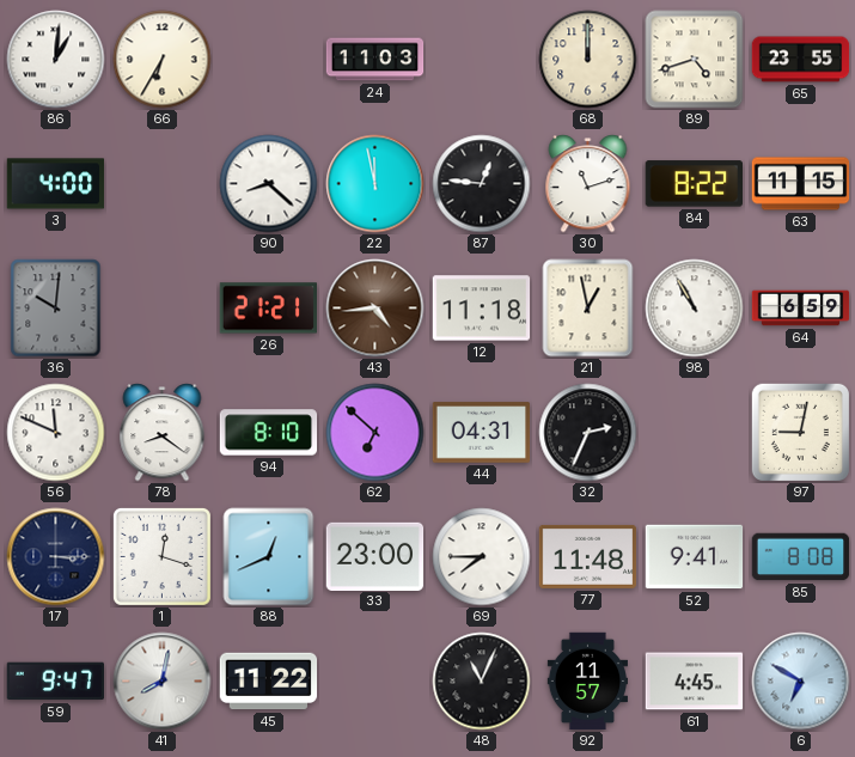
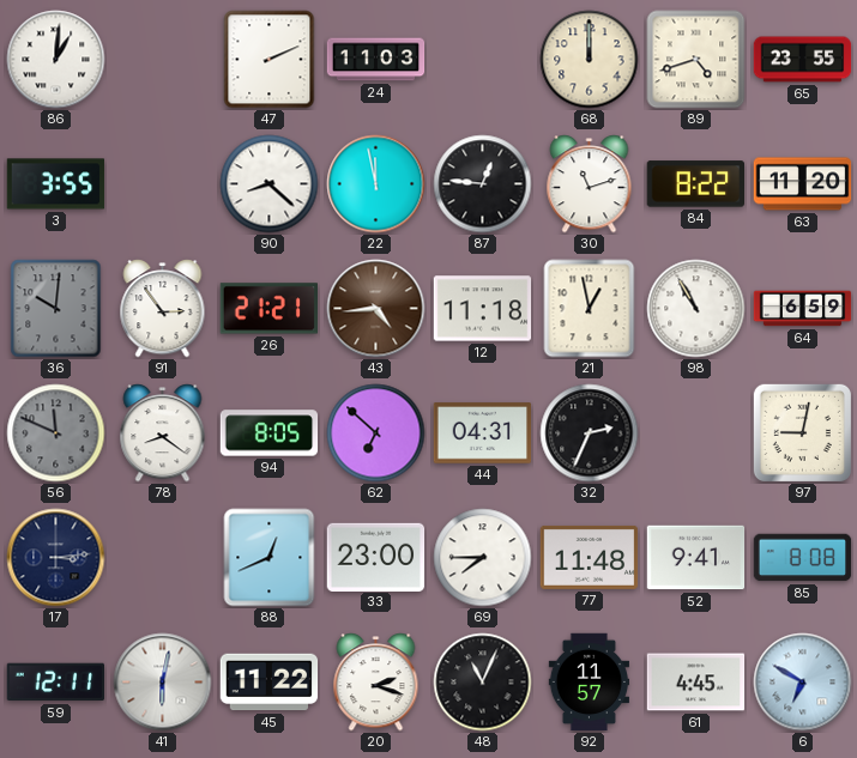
66: 6:35 -> none
47: none -> 2:11
3: 4:00 -> 3:55
63: 11:15 -> 11:20
91: none -> 2:54
56 dial: white -> grey
94: 8:10 -> 8:05
17: 3:15 -> 3:14
1: 12:18 -> none
59: 9:47 -> 12:11
41: 8:02 -> 6:02
20: none -> 2:18
